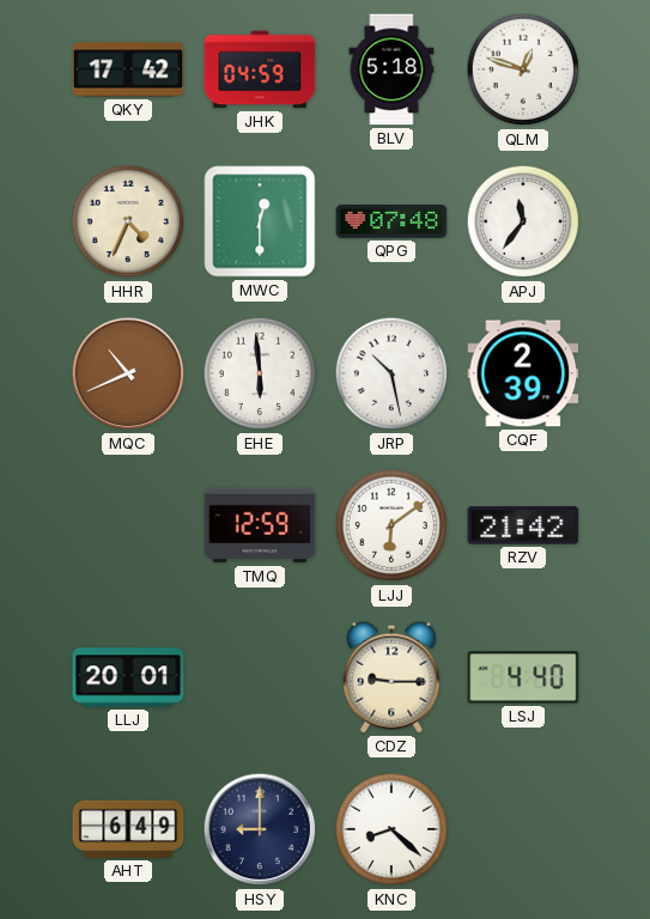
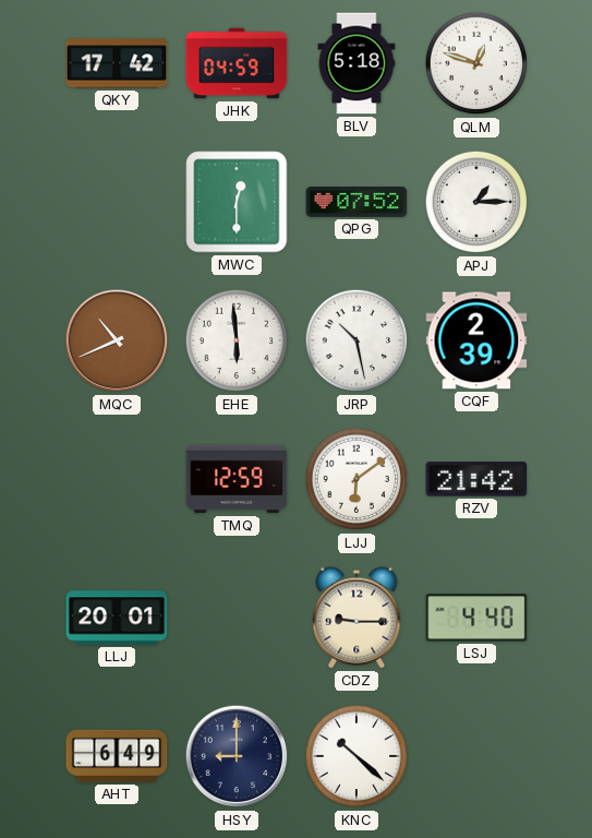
HHR: 4:34 -> none
QPG: 07:48 -> 07:52
APJ: 11:36 -> 1:15
KNC: 8:22 -> 10:22
